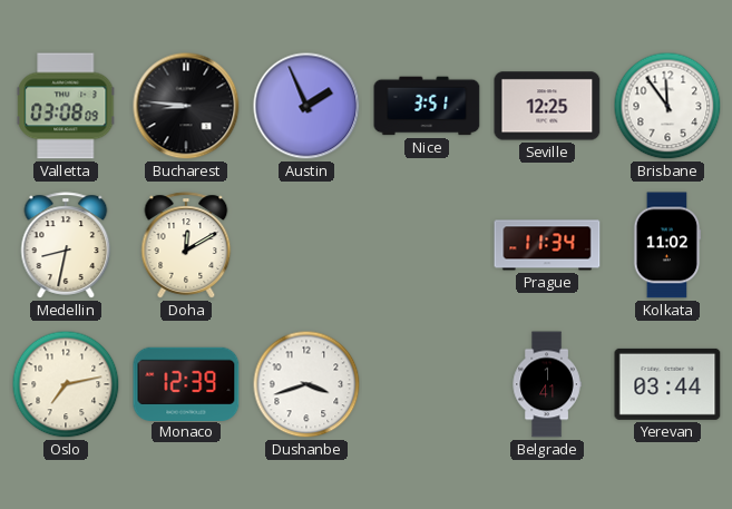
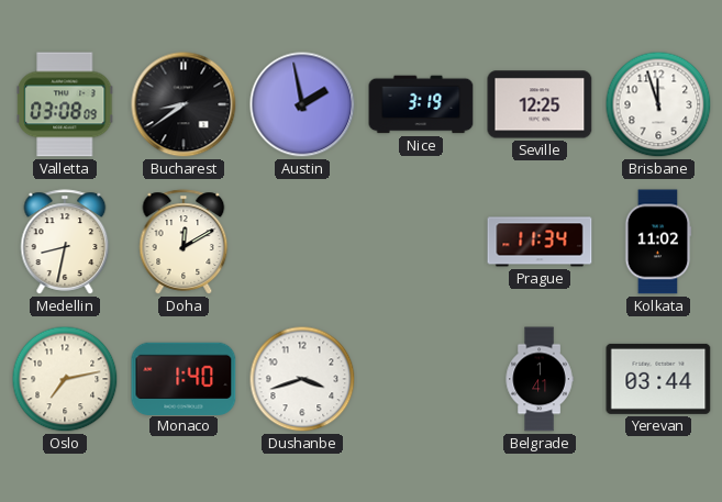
Bucharest: 8:46 -> 8:39
Austin: 1:56 -> 1:58
Nice: 3:51 -> 3:19
Brisbane: 11:54 -> 11:57
Monaco: 12:39 -> 1:40
